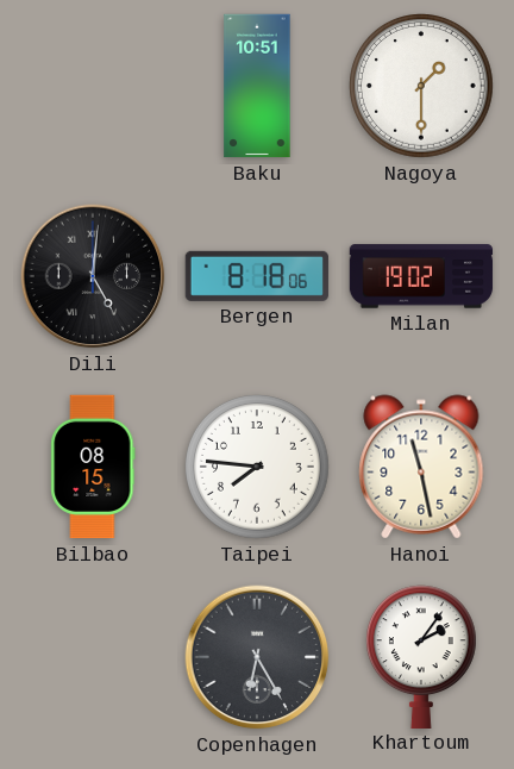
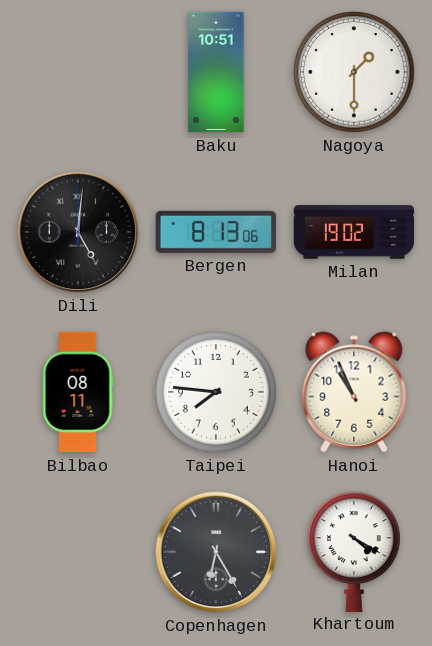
Bergen: 8:18 -> 8:13
Bilbao: 08:15 -> 08:11
Hanoi: 11:28 -> 10:56
Khartoum: 2:06 -> 4:20
